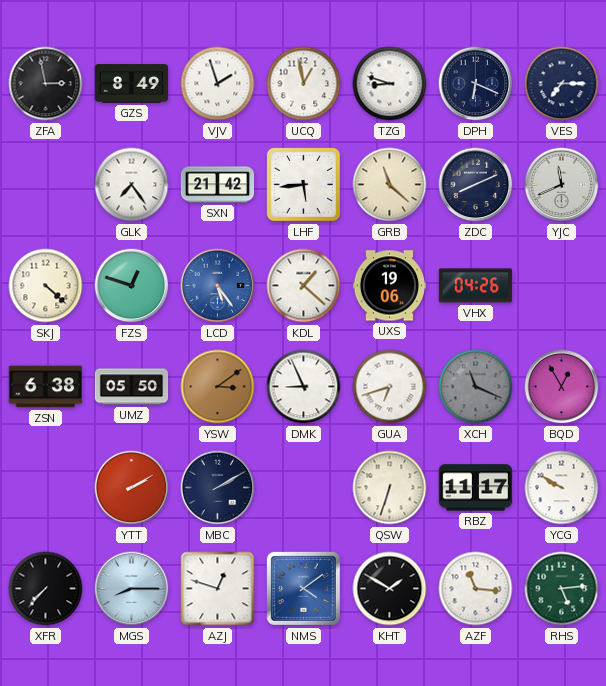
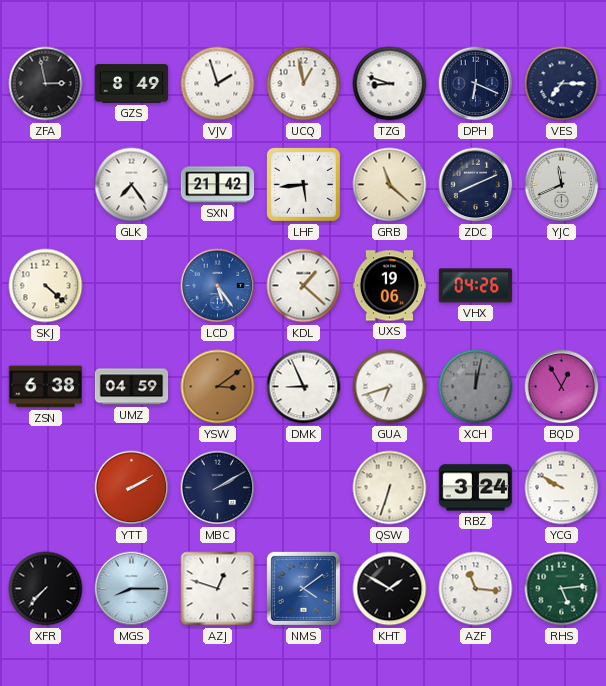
FZS: 12:48 -> none
UMZ: 05:50 -> 04:59
XCH: 11:19 -> 12:02
RBZ: 11:17 -> 3:24
